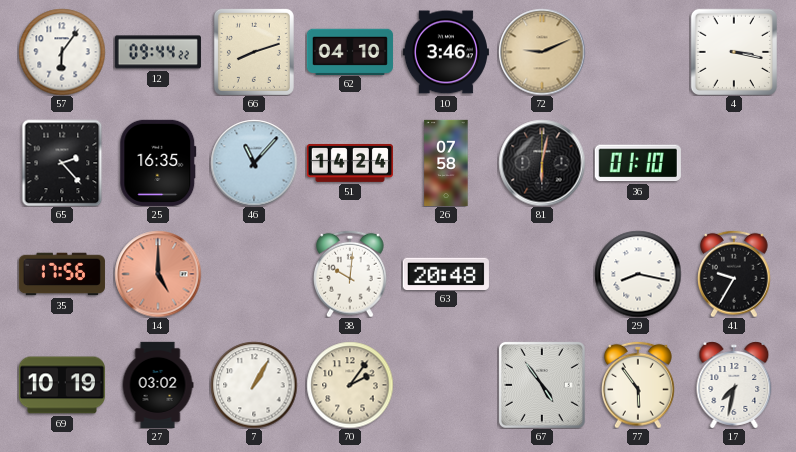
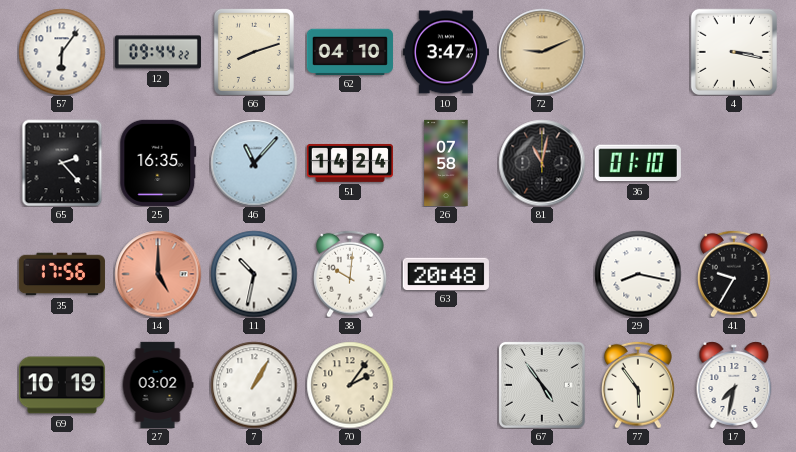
10: 3:46 -> 3:47
81: 6:02 -> 11:02
11: none -> 10:32
